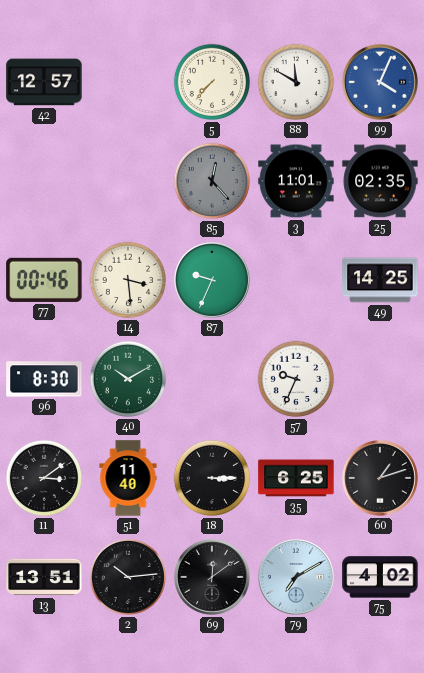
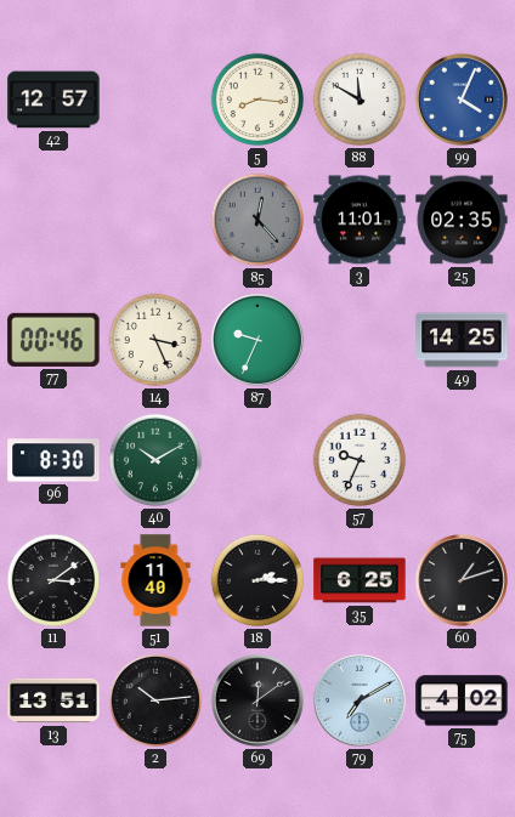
5: 7:37 -> 8:16
14: 3:29 -> 3:26
18: 3:15 -> 2:15
